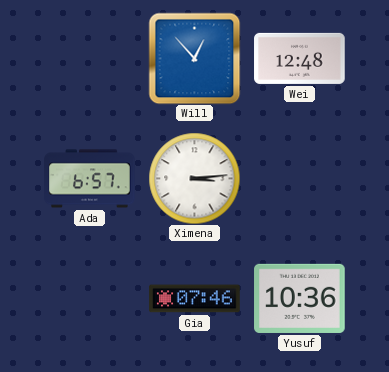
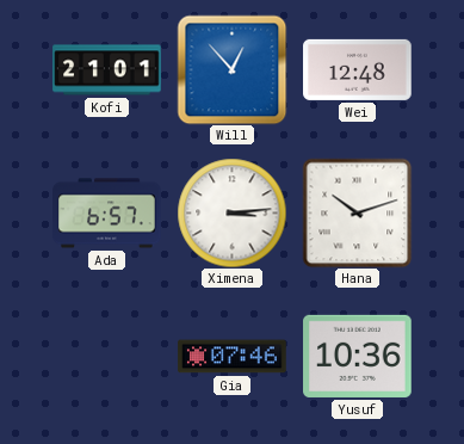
Kofi: none -> 21:01
Hana: none -> 10:12
